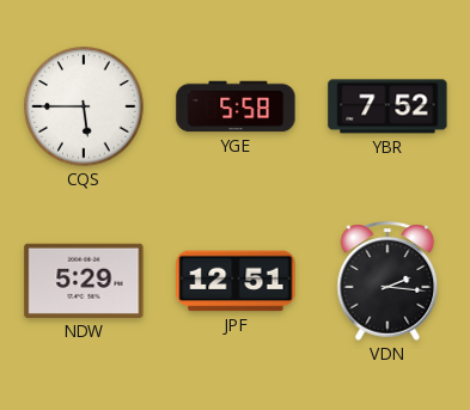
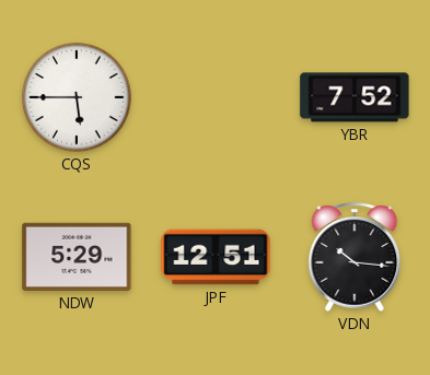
YGE: 5:58 -> none
VDN: 2:16 -> 10:16
